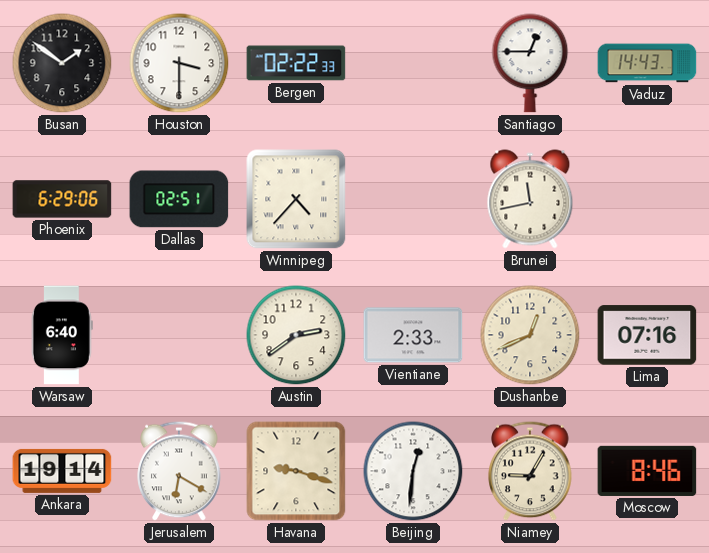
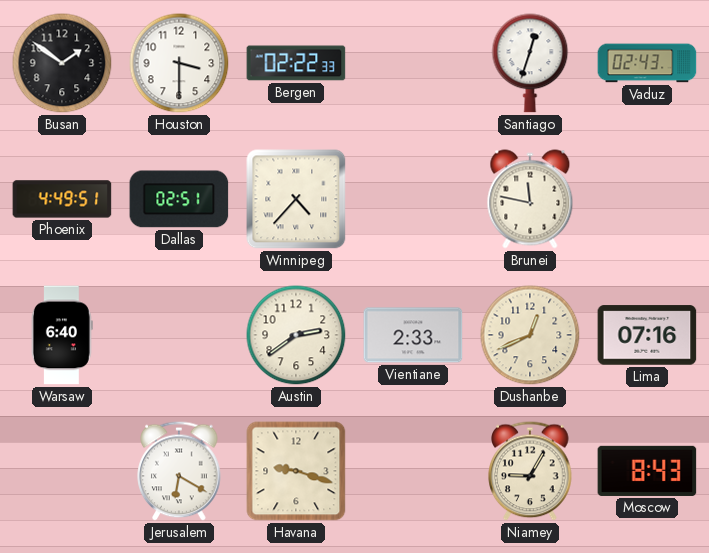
Santiago: 12:45 -> 12:33
Vaduz: 14:43 -> 02:43
Phoenix: 6:29 -> 4:49
Brunei: 11:43 -> 11:47
Ankara: 19:14 -> none
Beijing: 12:31 -> none
Moscow: 8:46 -> 8:43
